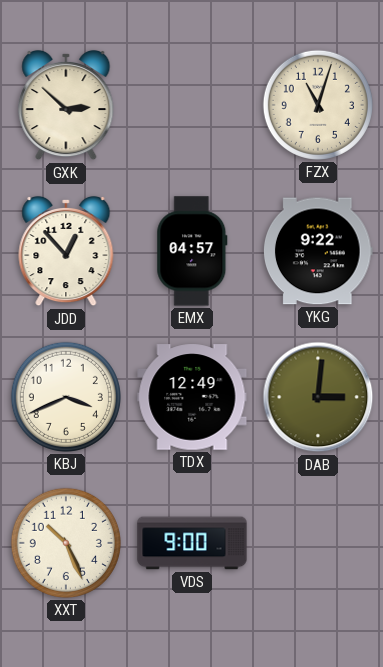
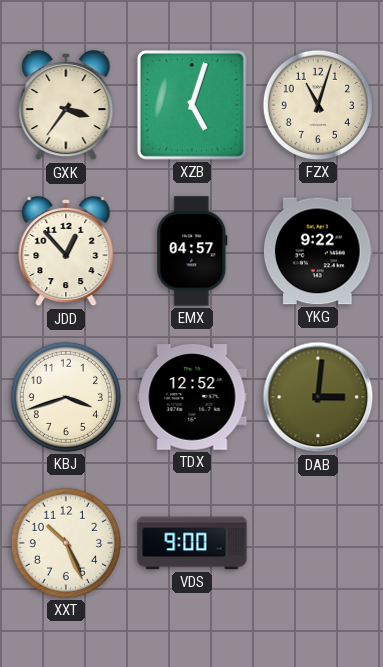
GXK: 2:52 -> 3:36
XZB: none -> 5:03
KBJ: 3:41 -> 3:42
TDX: 12:49 -> 12:52
